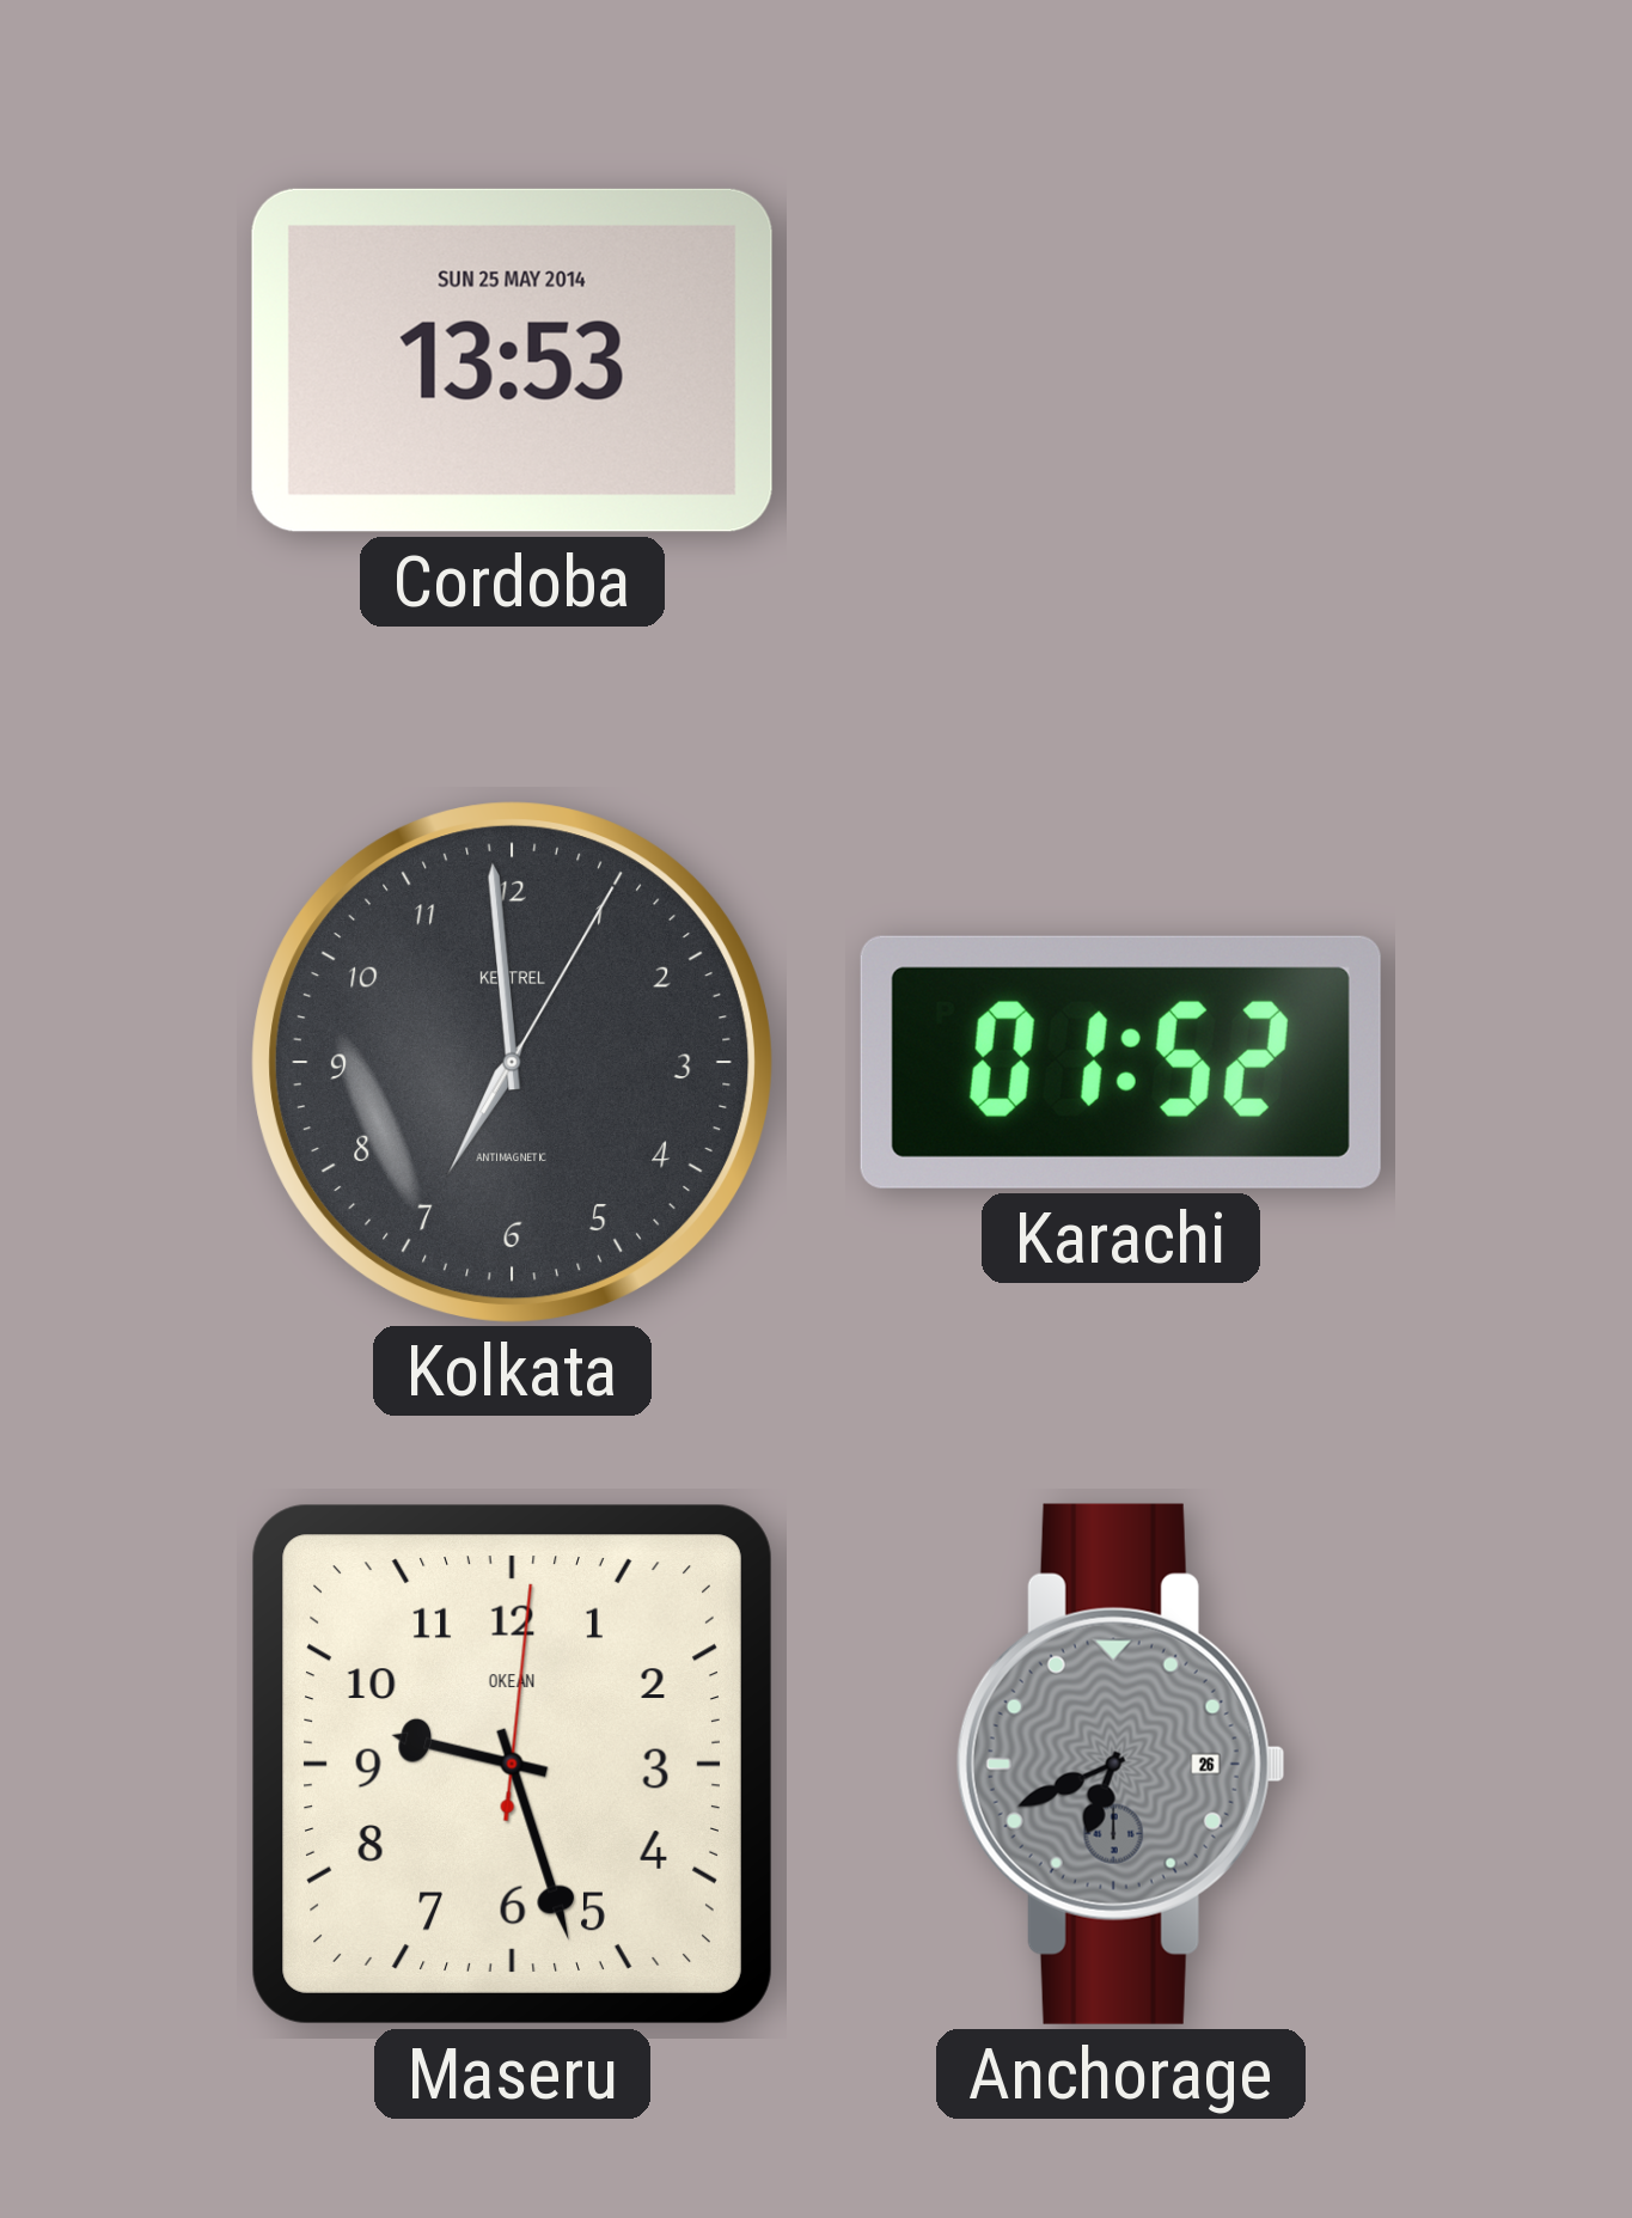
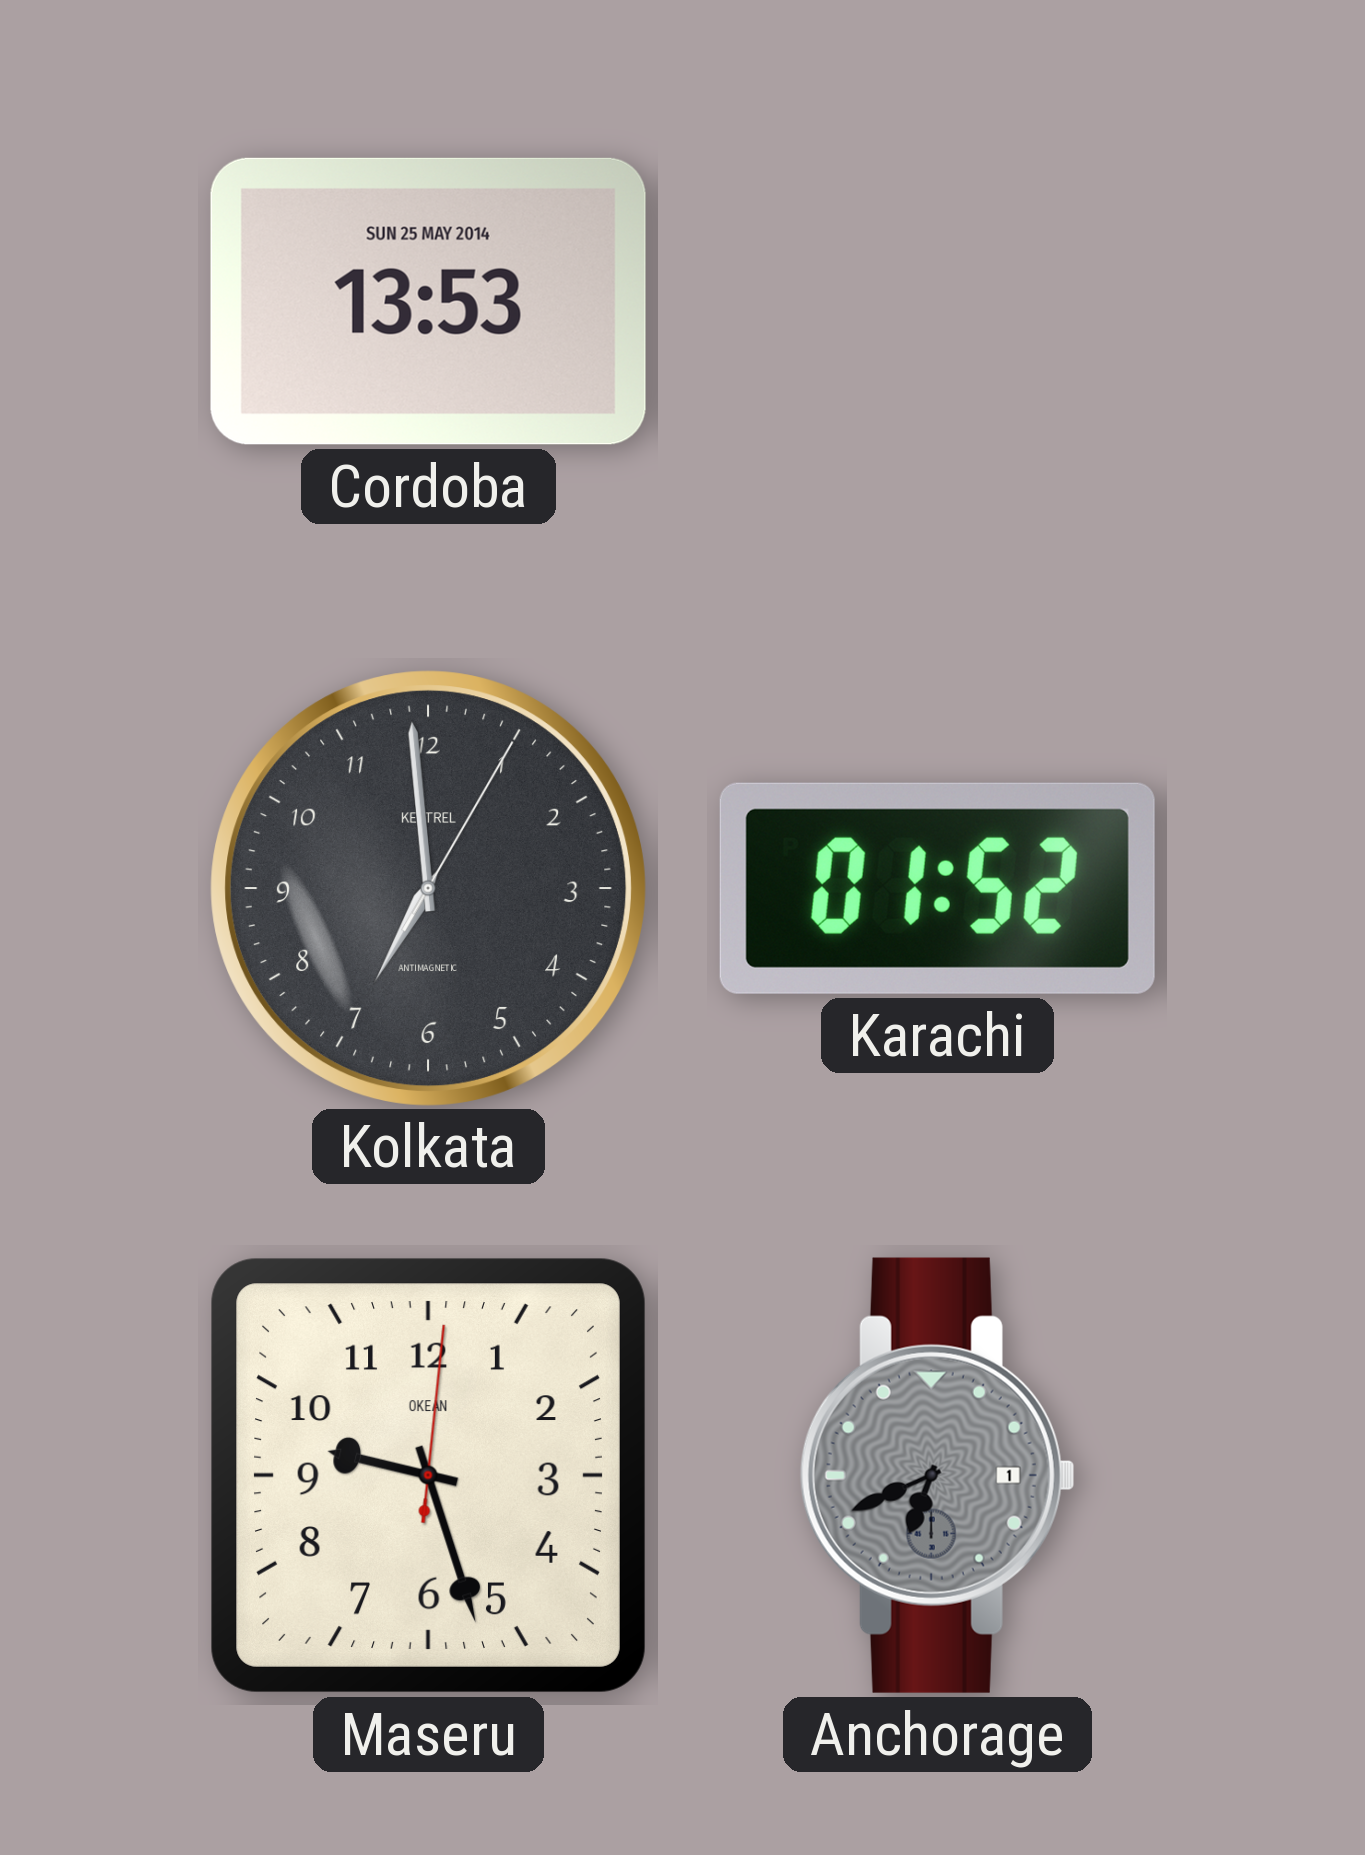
Anchorage date: 26 -> 1
